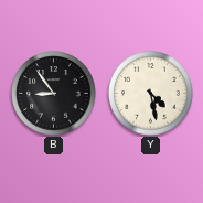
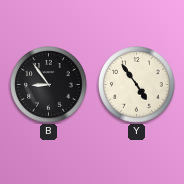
Y: 4:28 -> 4:54
